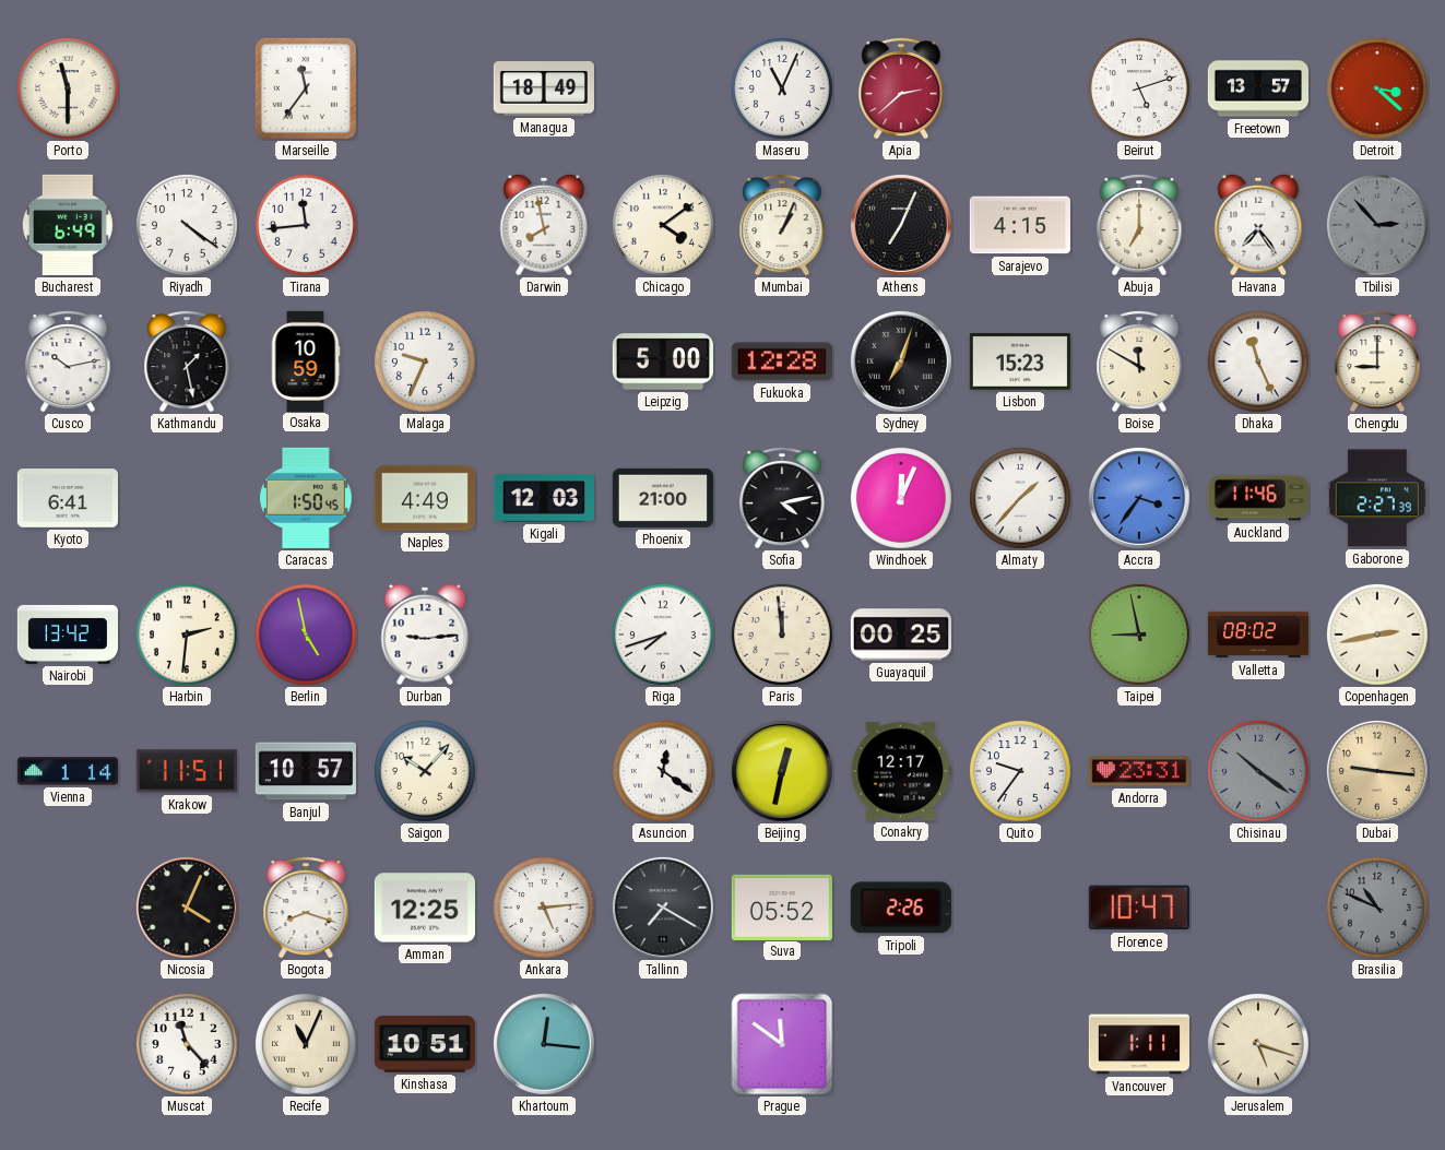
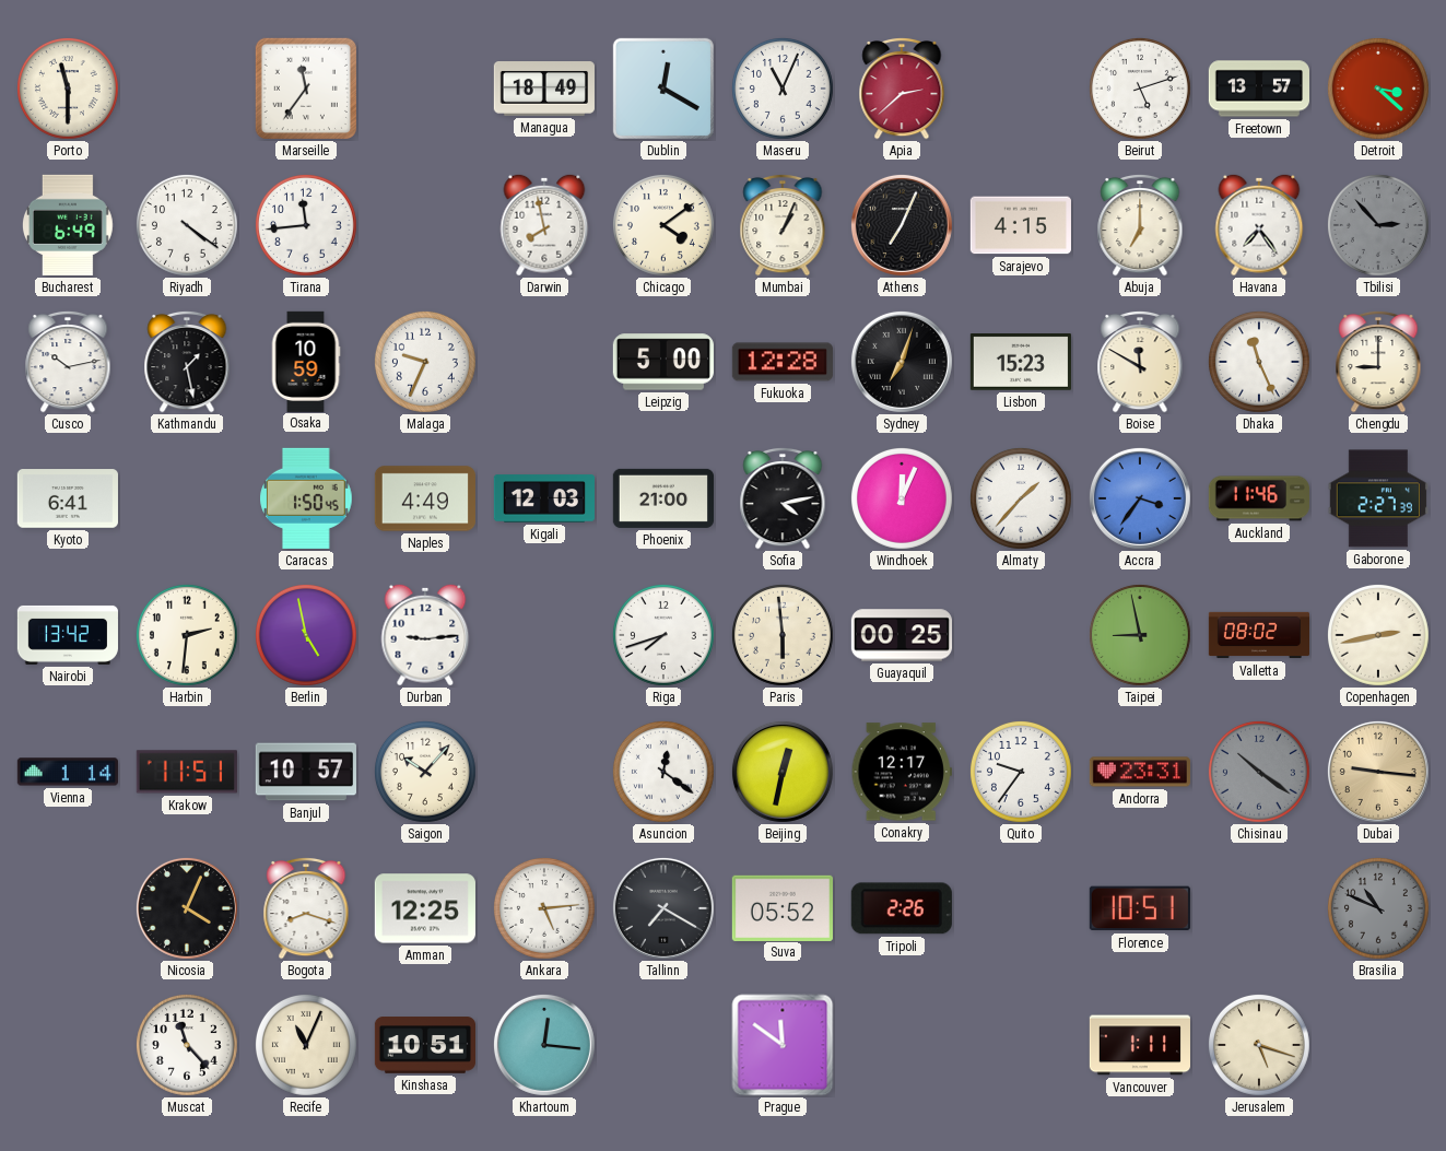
Dublin: none -> 12:20
Paris: 11:59 -> 5:59
Florence: 10:47 -> 10:51
